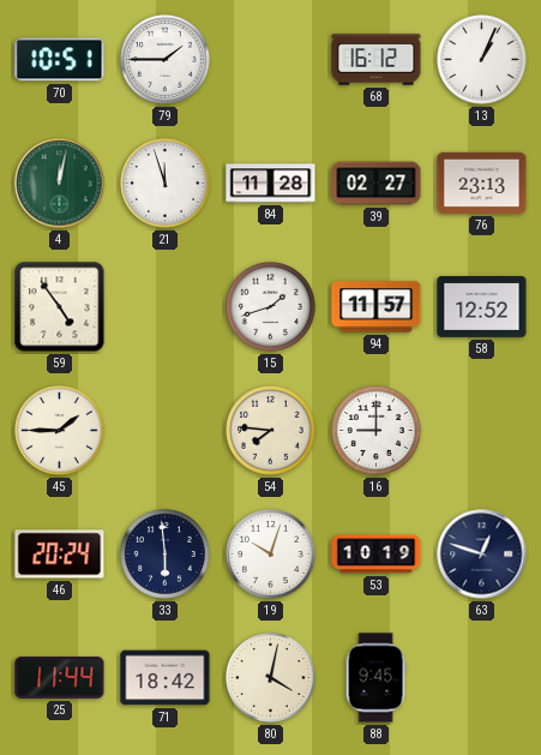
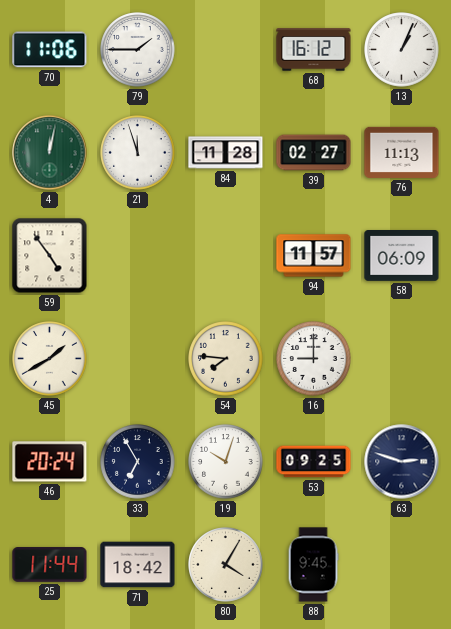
70: 10:51 -> 11:06
76: 23:13 -> 11:13
15: 1:42 -> none
58: 12:52 -> 06:09
45: 1:45 -> 1:40
33: 5:59 -> 6:55
53: 10:19 -> 09:25
63: 12:48 -> 2:48
80: 4:02 -> 4:05
